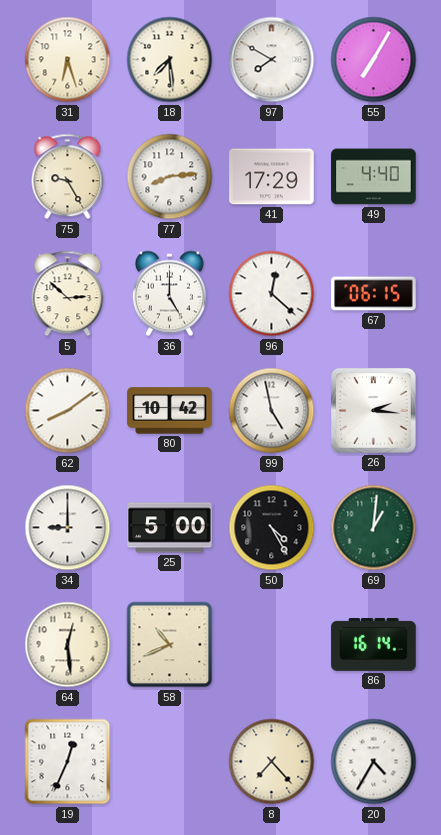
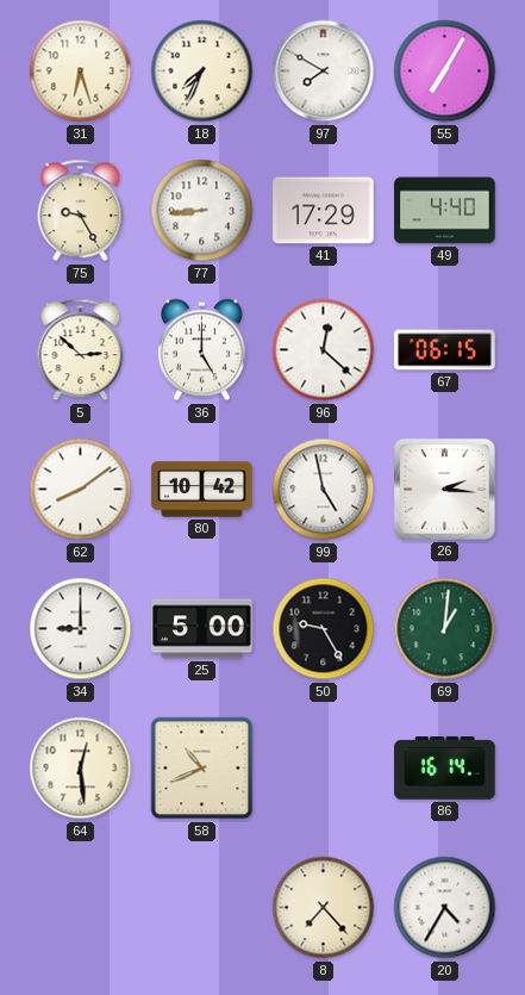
18: 7:29 -> 7:34
77: 8:14 -> 8:44
50: 4:25 -> 9:25
19: 12:34 -> none
